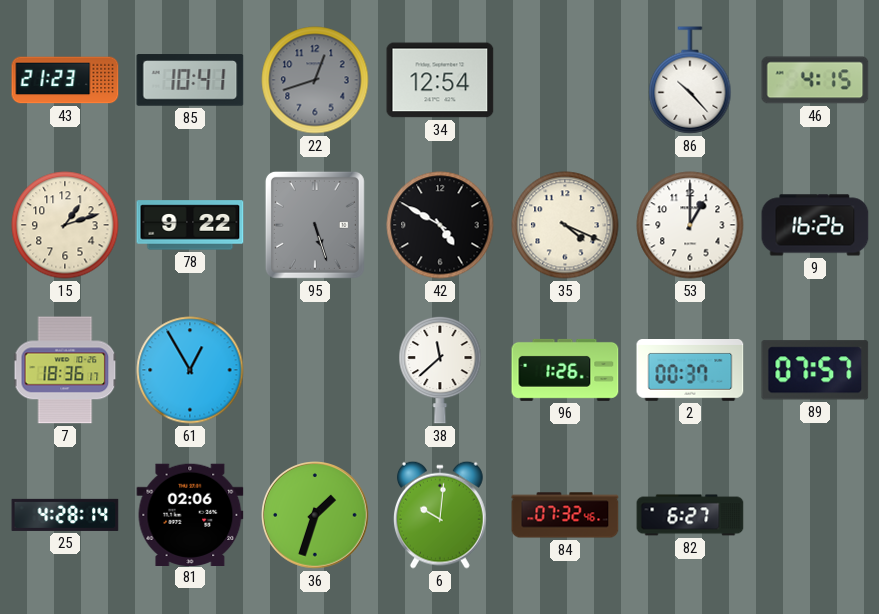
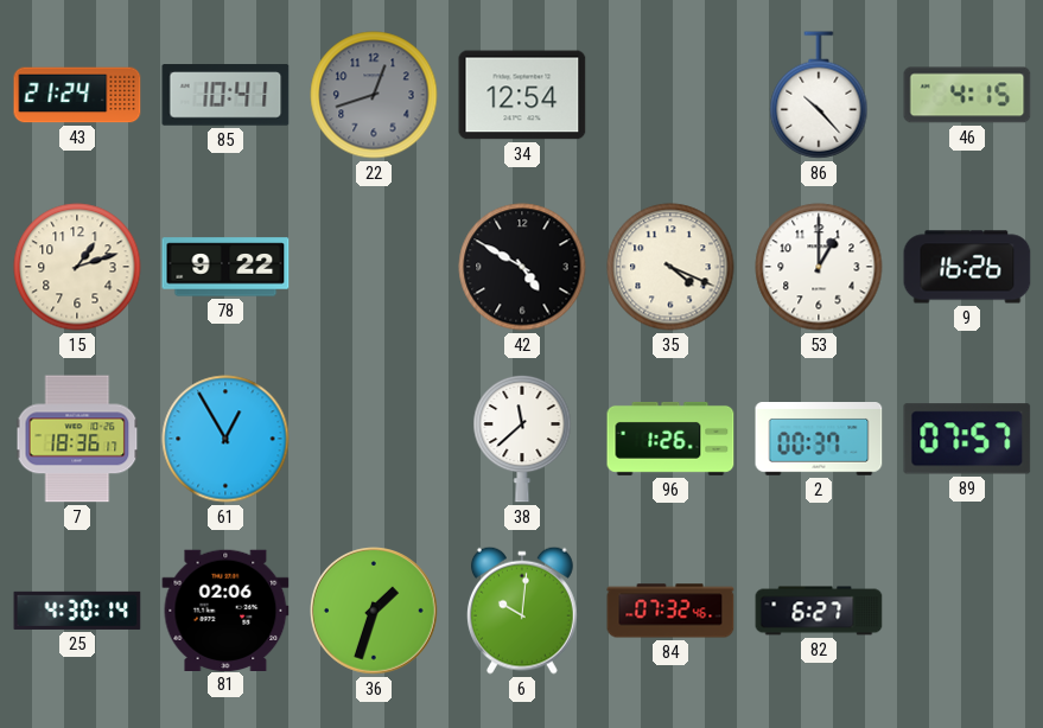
43: 21:23 -> 21:24
95: 5:27 -> none
25: 4:28 -> 4:30
